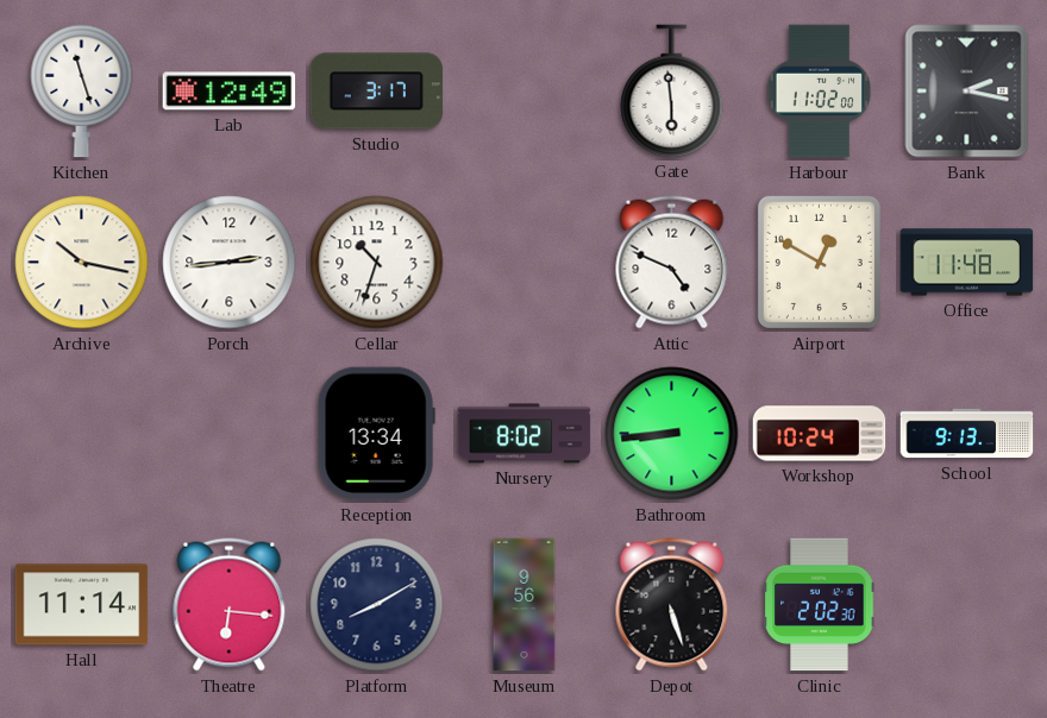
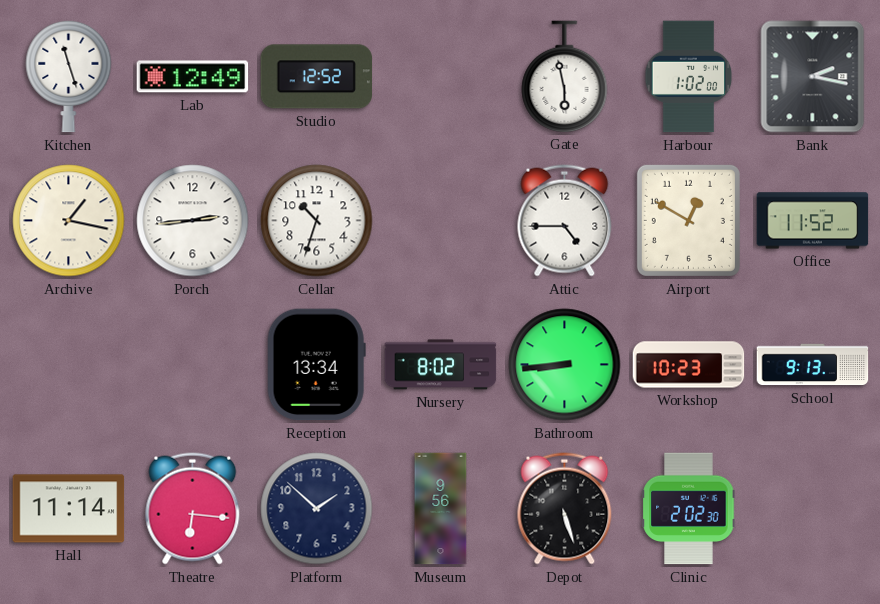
Studio: 3:17 -> 12:52
Gate: 5:59 -> 5:58
Harbour: 11:02 -> 1:02
Archive: 10:17 -> 1:17
Attic: 4:49 -> 4:45
Office: 11:48 -> 11:52
Workshop: 10:24 -> 10:23
Platform: 8:10 -> 1:52
